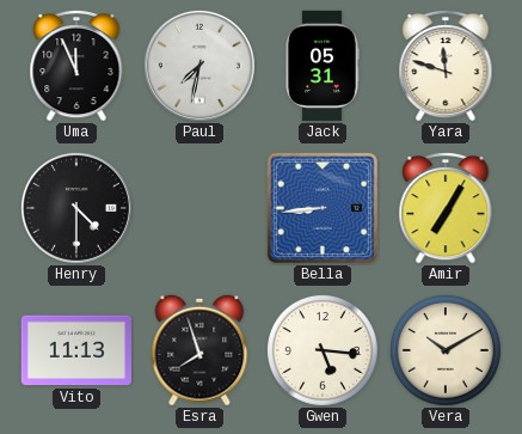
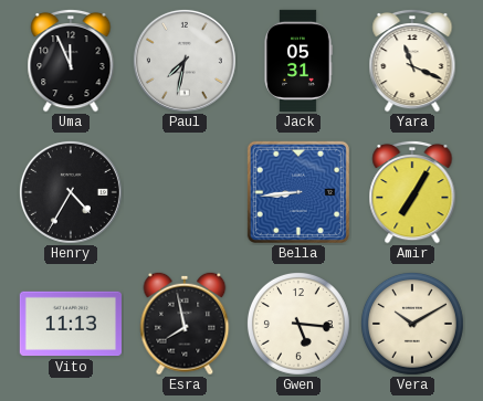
Yara: 11:48 -> 11:19
Henry: 4:30 -> 4:35
Esra: 7:57 -> 7:58
